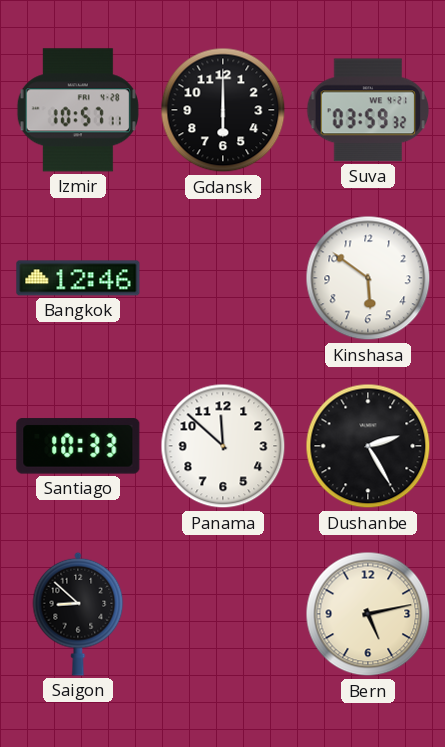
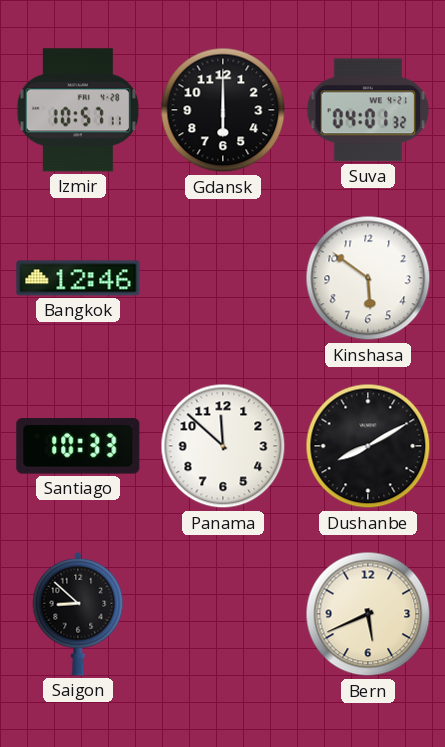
Suva: 03:59 -> 04:01
Dushanbe: 2:25 -> 8:10
Bern: 5:13 -> 5:41
